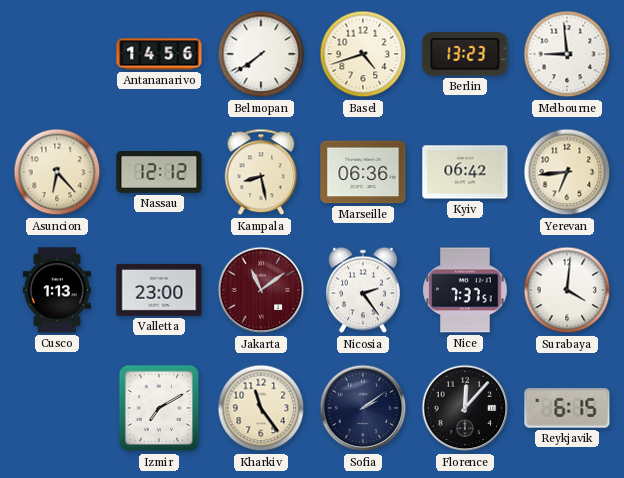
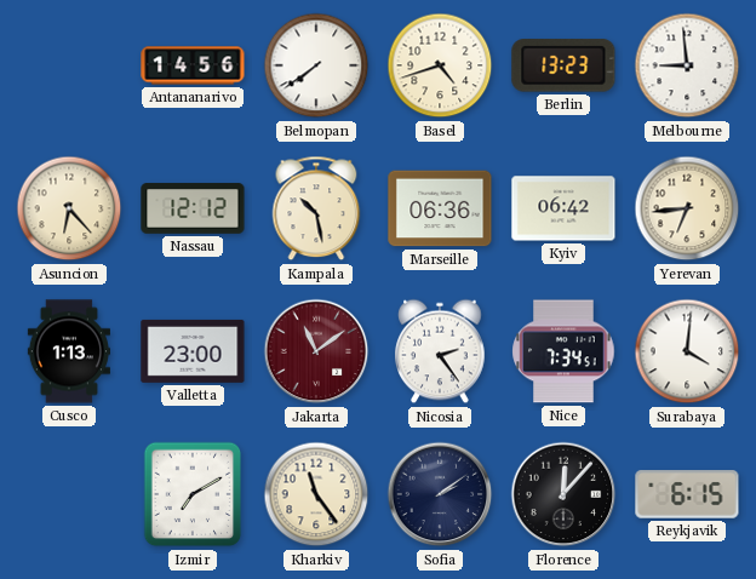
Kampala: 8:28 -> 10:28
Nice: 7:37 -> 7:34
